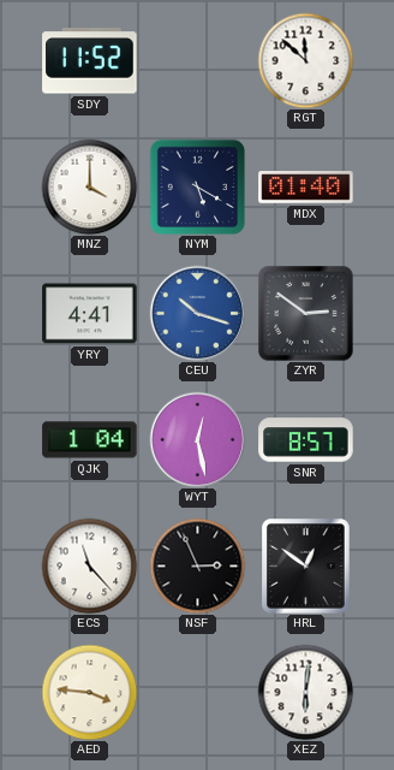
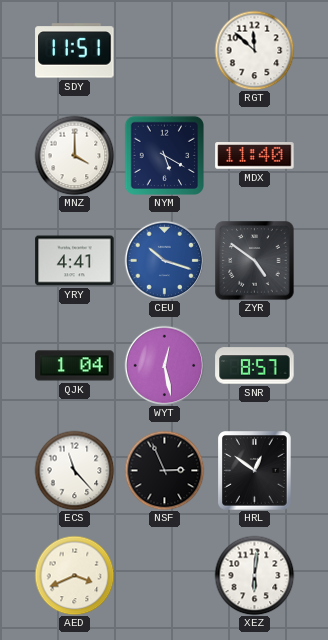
SDY: 11:52 -> 11:51
MDX: 01:40 -> 11:40
ZYR: 2:51 -> 4:51
AED: 3:46 -> 3:41
